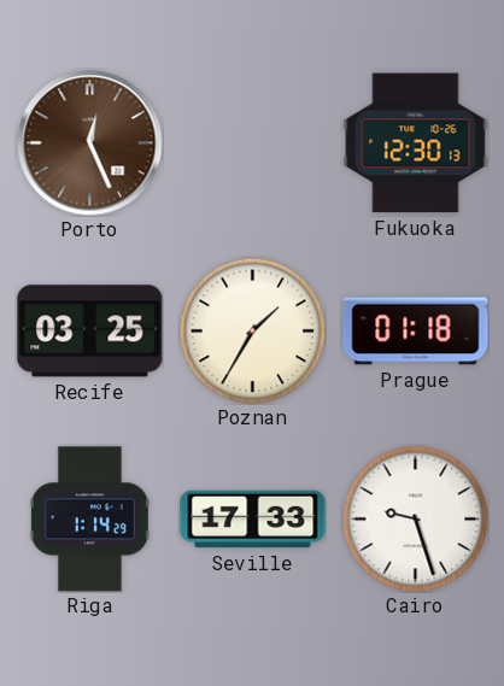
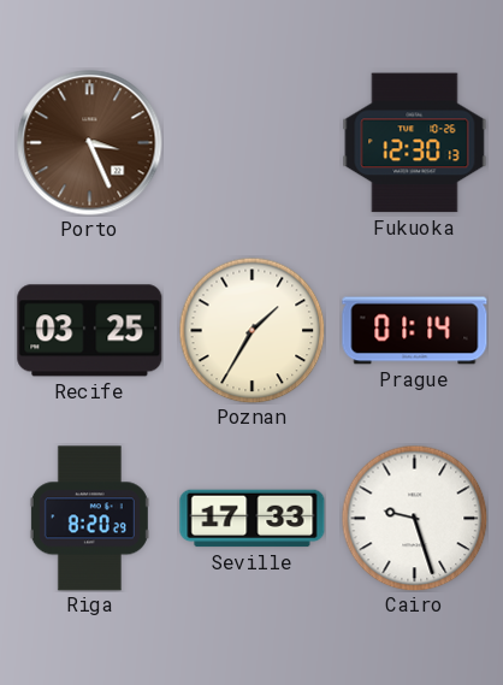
Porto: 12:26 -> 3:26
Prague: 01:18 -> 01:14
Riga: 1:14 -> 8:20
